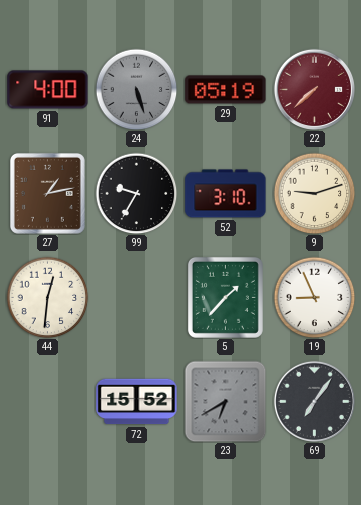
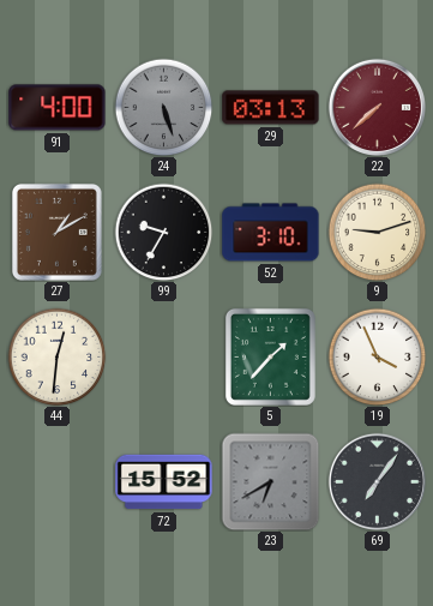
29: 05:19 -> 03:13
27: 1:13 -> 1:10
19: 8:56 -> 3:56
